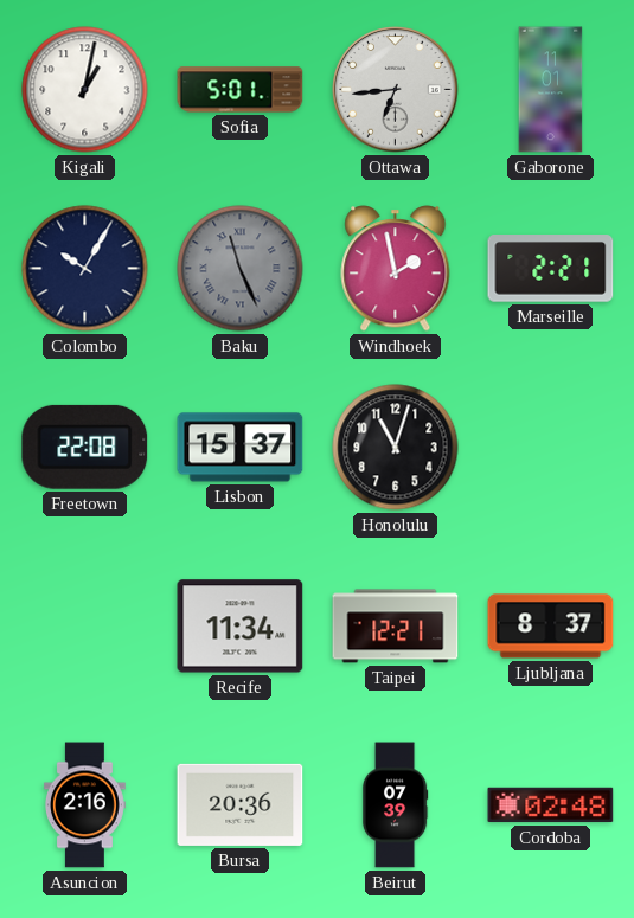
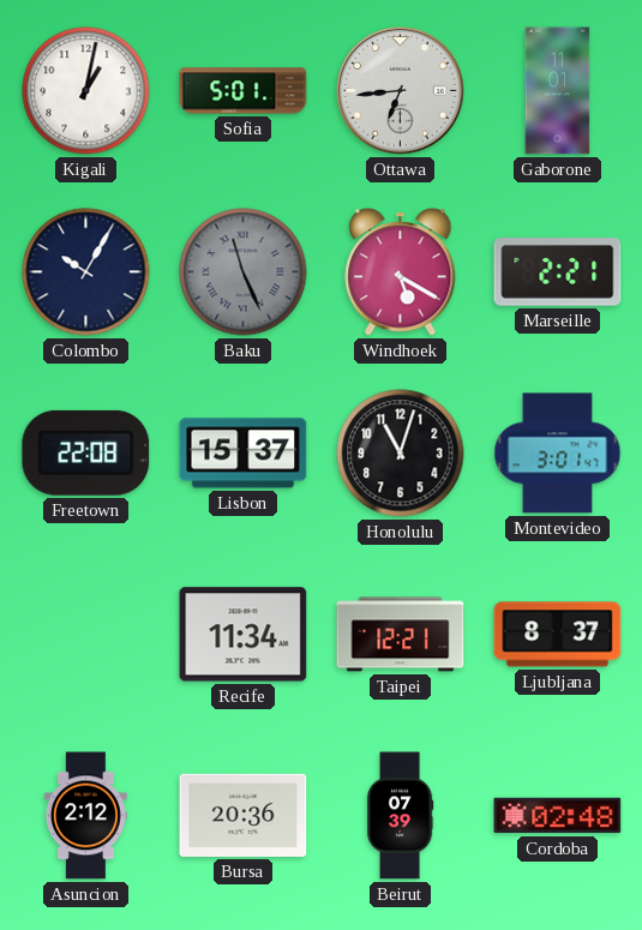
Windhoek: 1:58 -> 5:20
Montevideo: none -> 3:01
Asuncion: 2:16 -> 2:12
